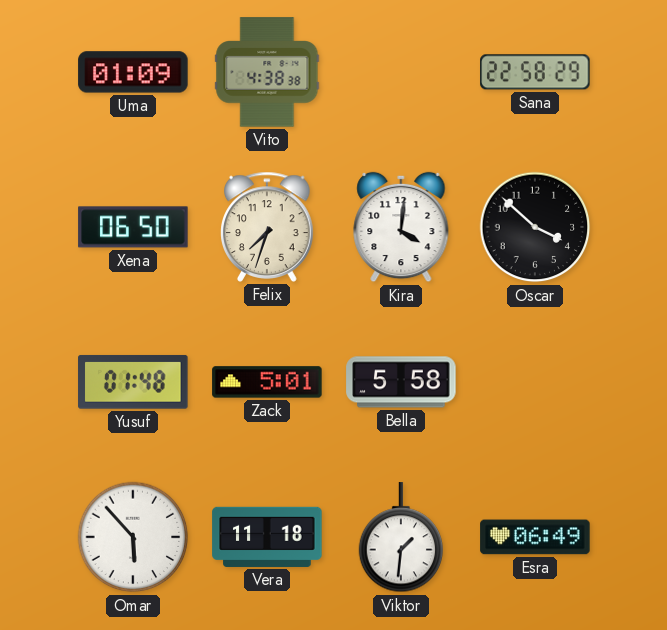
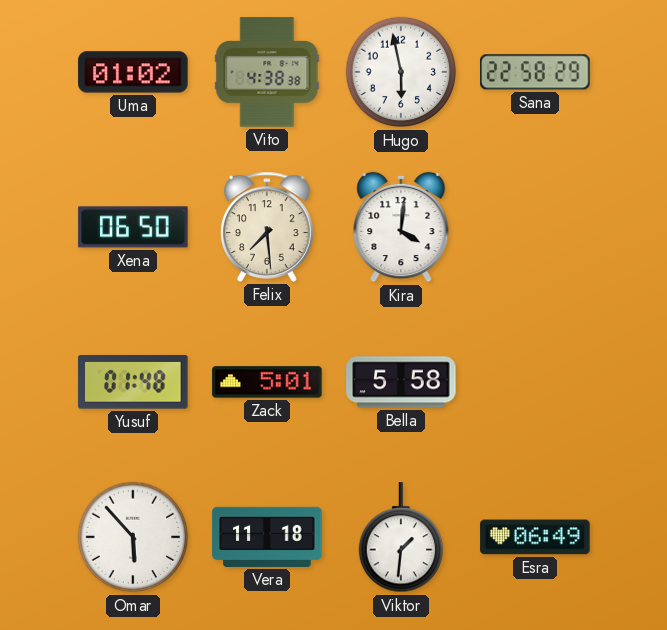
Uma: 01:09 -> 01:02
Hugo: none -> 5:58
Felix: 7:33 -> 7:29
Oscar: 3:52 -> none
